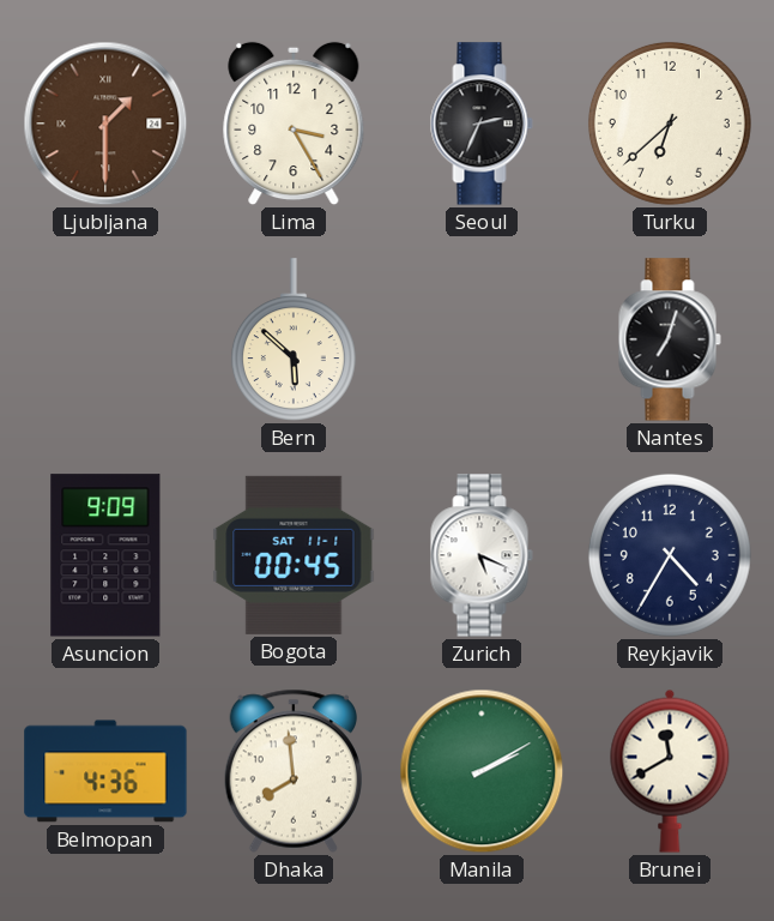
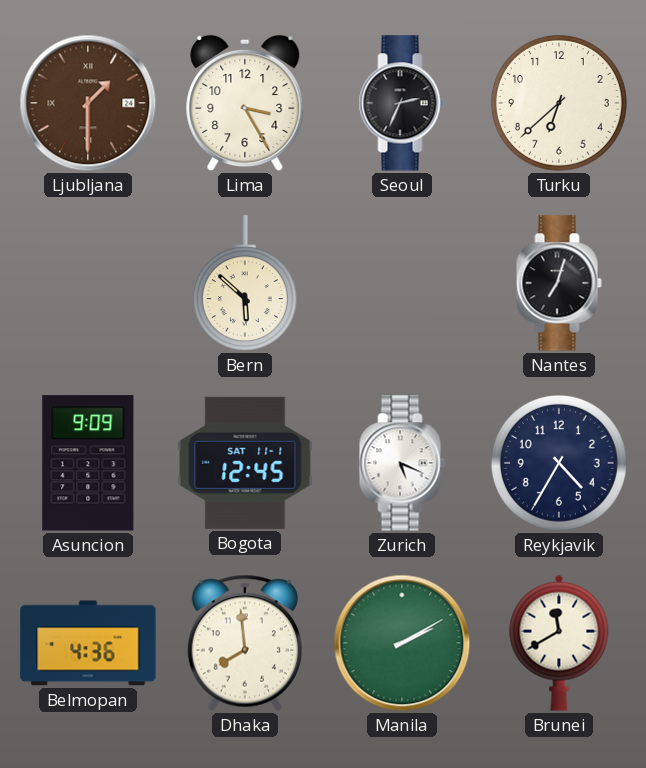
Bogota: 00:45 -> 12:45
